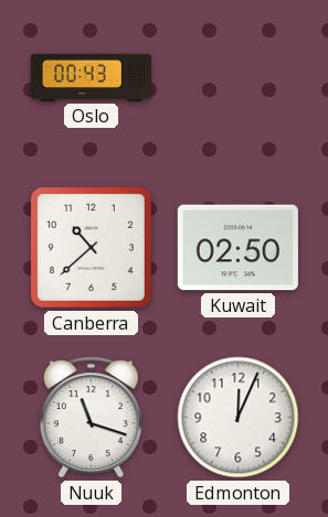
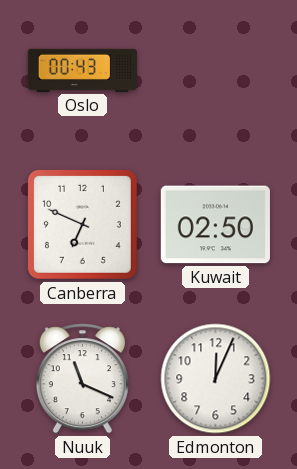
Canberra: 10:38 -> 6:49
Nuuk: 11:18 -> 11:19
